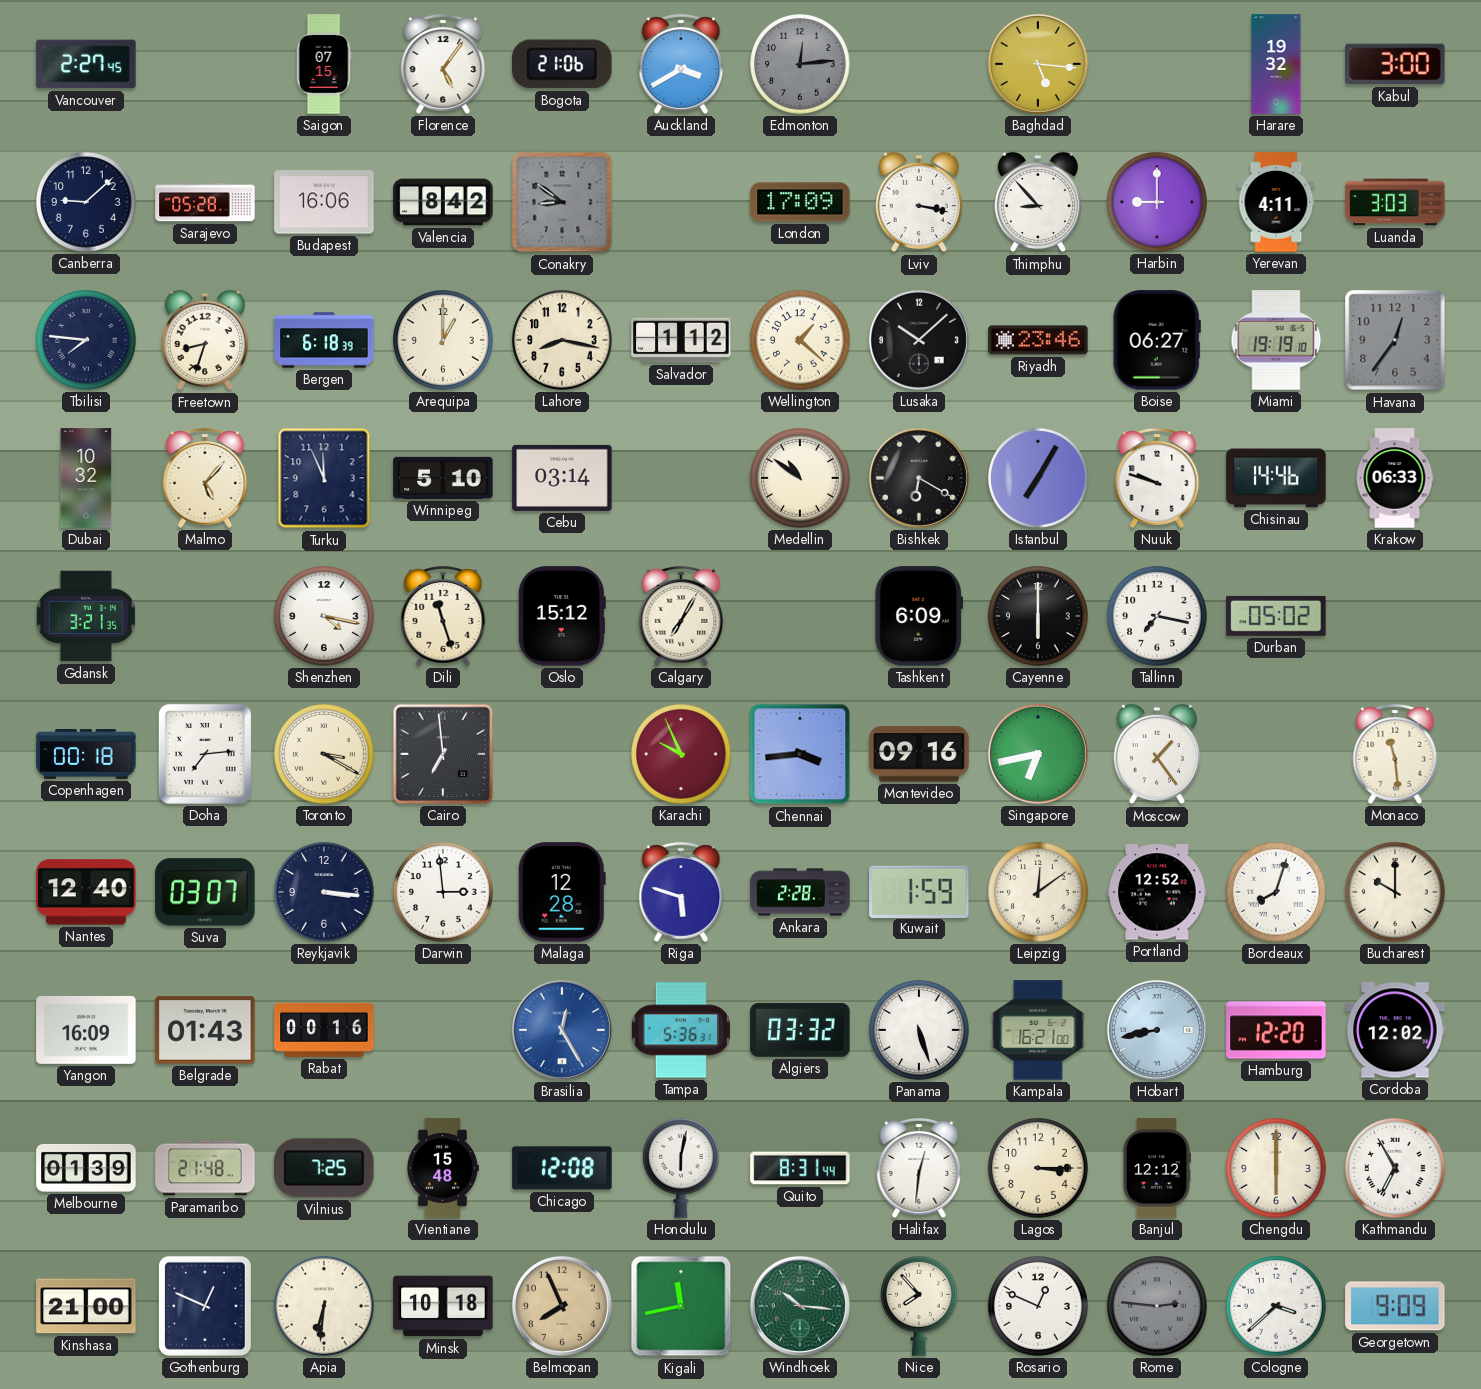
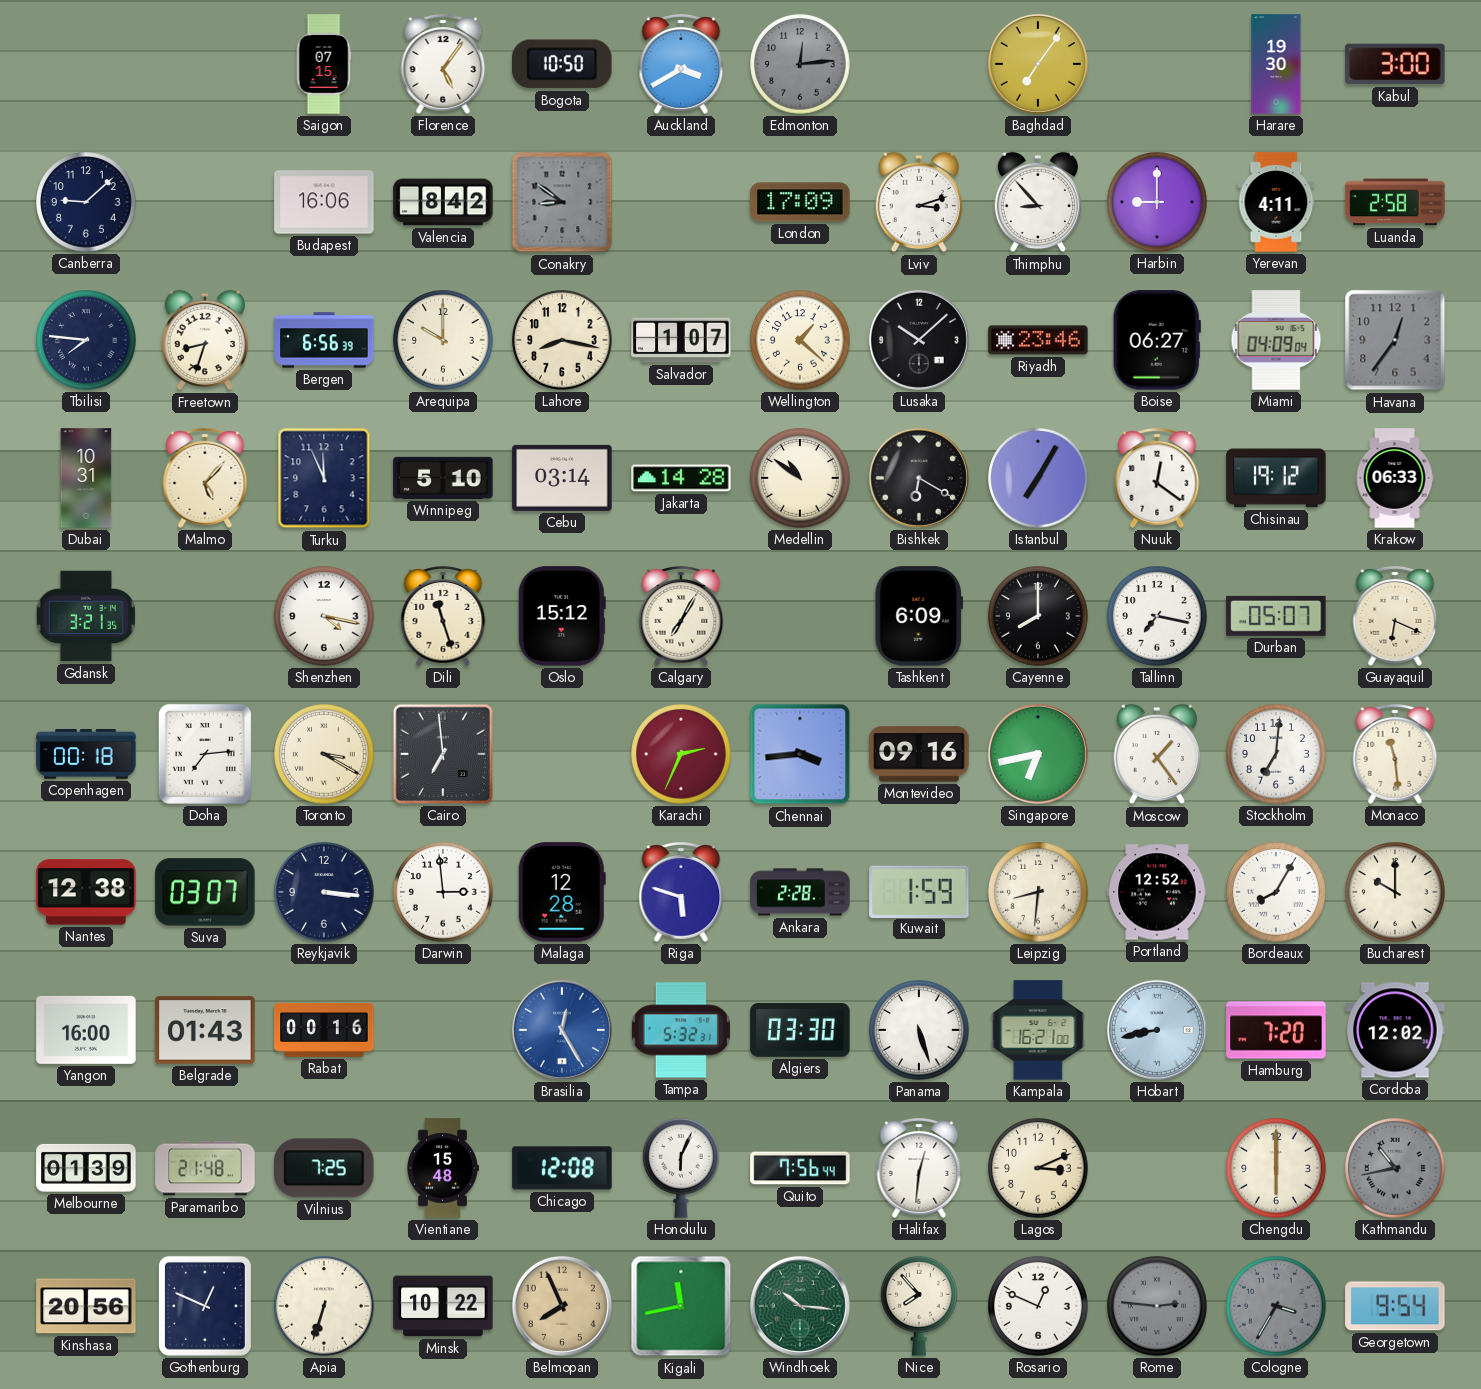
Vancouver: 2:27 -> none
Bogota: 21:06 -> 10:50
Baghdad: 5:16 -> 7:06
Harare: 19:32 -> 19:30
Sarajevo: 05:28 -> none
Lviv: 3:17 -> 3:12
Luanda: 3:03 -> 2:58
Bergen: 6:18 -> 6:56
Arequipa: 1:00 -> 10:00
Salvador: 1:12 -> 1:07
Miami: 19:19 -> 04:09
Dubai: 10:32 -> 10:31
Jakarta: none -> 14:28
Nuuk: 9:48 -> 12:21
Chisinau: 14:46 -> 19:12
Cayenne: 6:00 -> 8:00
Durban: 05:02 -> 05:07
Guayaquil: none -> 6:19
Karachi: 9:56 -> 2:34
Stockholm: none -> 7:01
Nantes: 12:40 -> 12:38
Leipzig: 12:09 -> 8:31
Bordeaux: 8:03 -> 8:05
Yangon: 16:09 -> 16:00
Tampa: 5:36 -> 5:32
Algiers: 03:32 -> 03:30
Hamburg: 12:20 -> 7:20
Honolulu: 6:02 -> 6:04
Quito: 8:31 -> 7:56
Lagos: 3:15 -> 3:11
Banjul: 12:12 -> none
Kathmandu: 6:55 -> 10:43
Kathmandu dial: white -> grey
Kinshasa: 21:00 -> 20:56
Apia: 6:31 -> 6:33
Minsk: 10:18 -> 10:22
Cologne: 3:38 -> 3:35
Cologne dial: white -> grey
Georgetown: 9:09 -> 9:54
